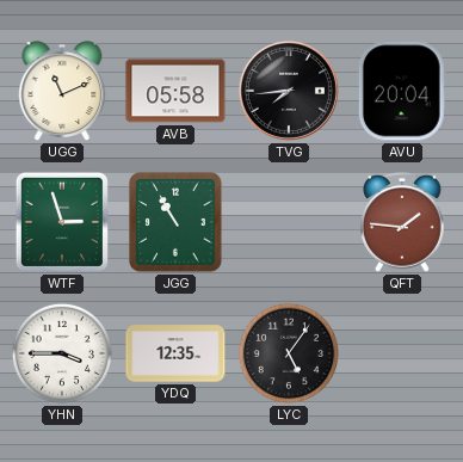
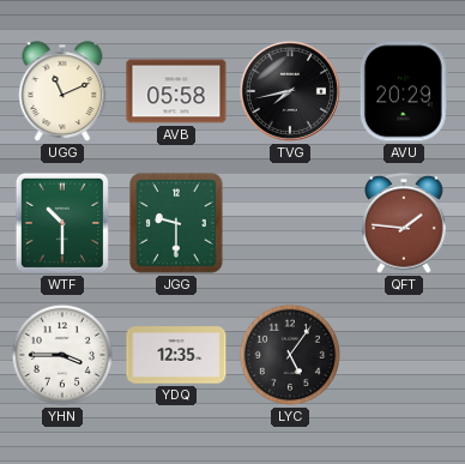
TVG: 7:44 -> 7:43
AVU: 20:04 -> 20:29
WTF: 2:57 -> 10:30
JGG: 10:55 -> 9:30
